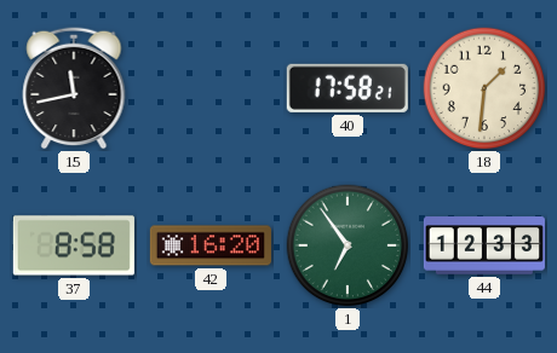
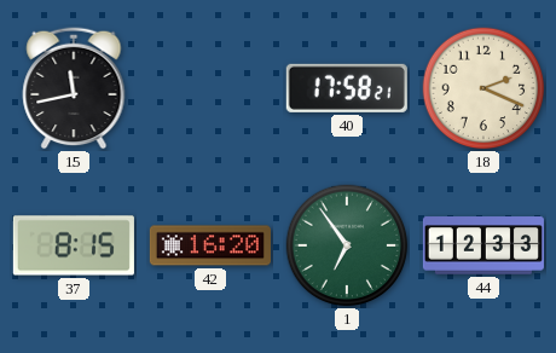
18: 1:31 -> 2:19
37: 8:58 -> 8:15
